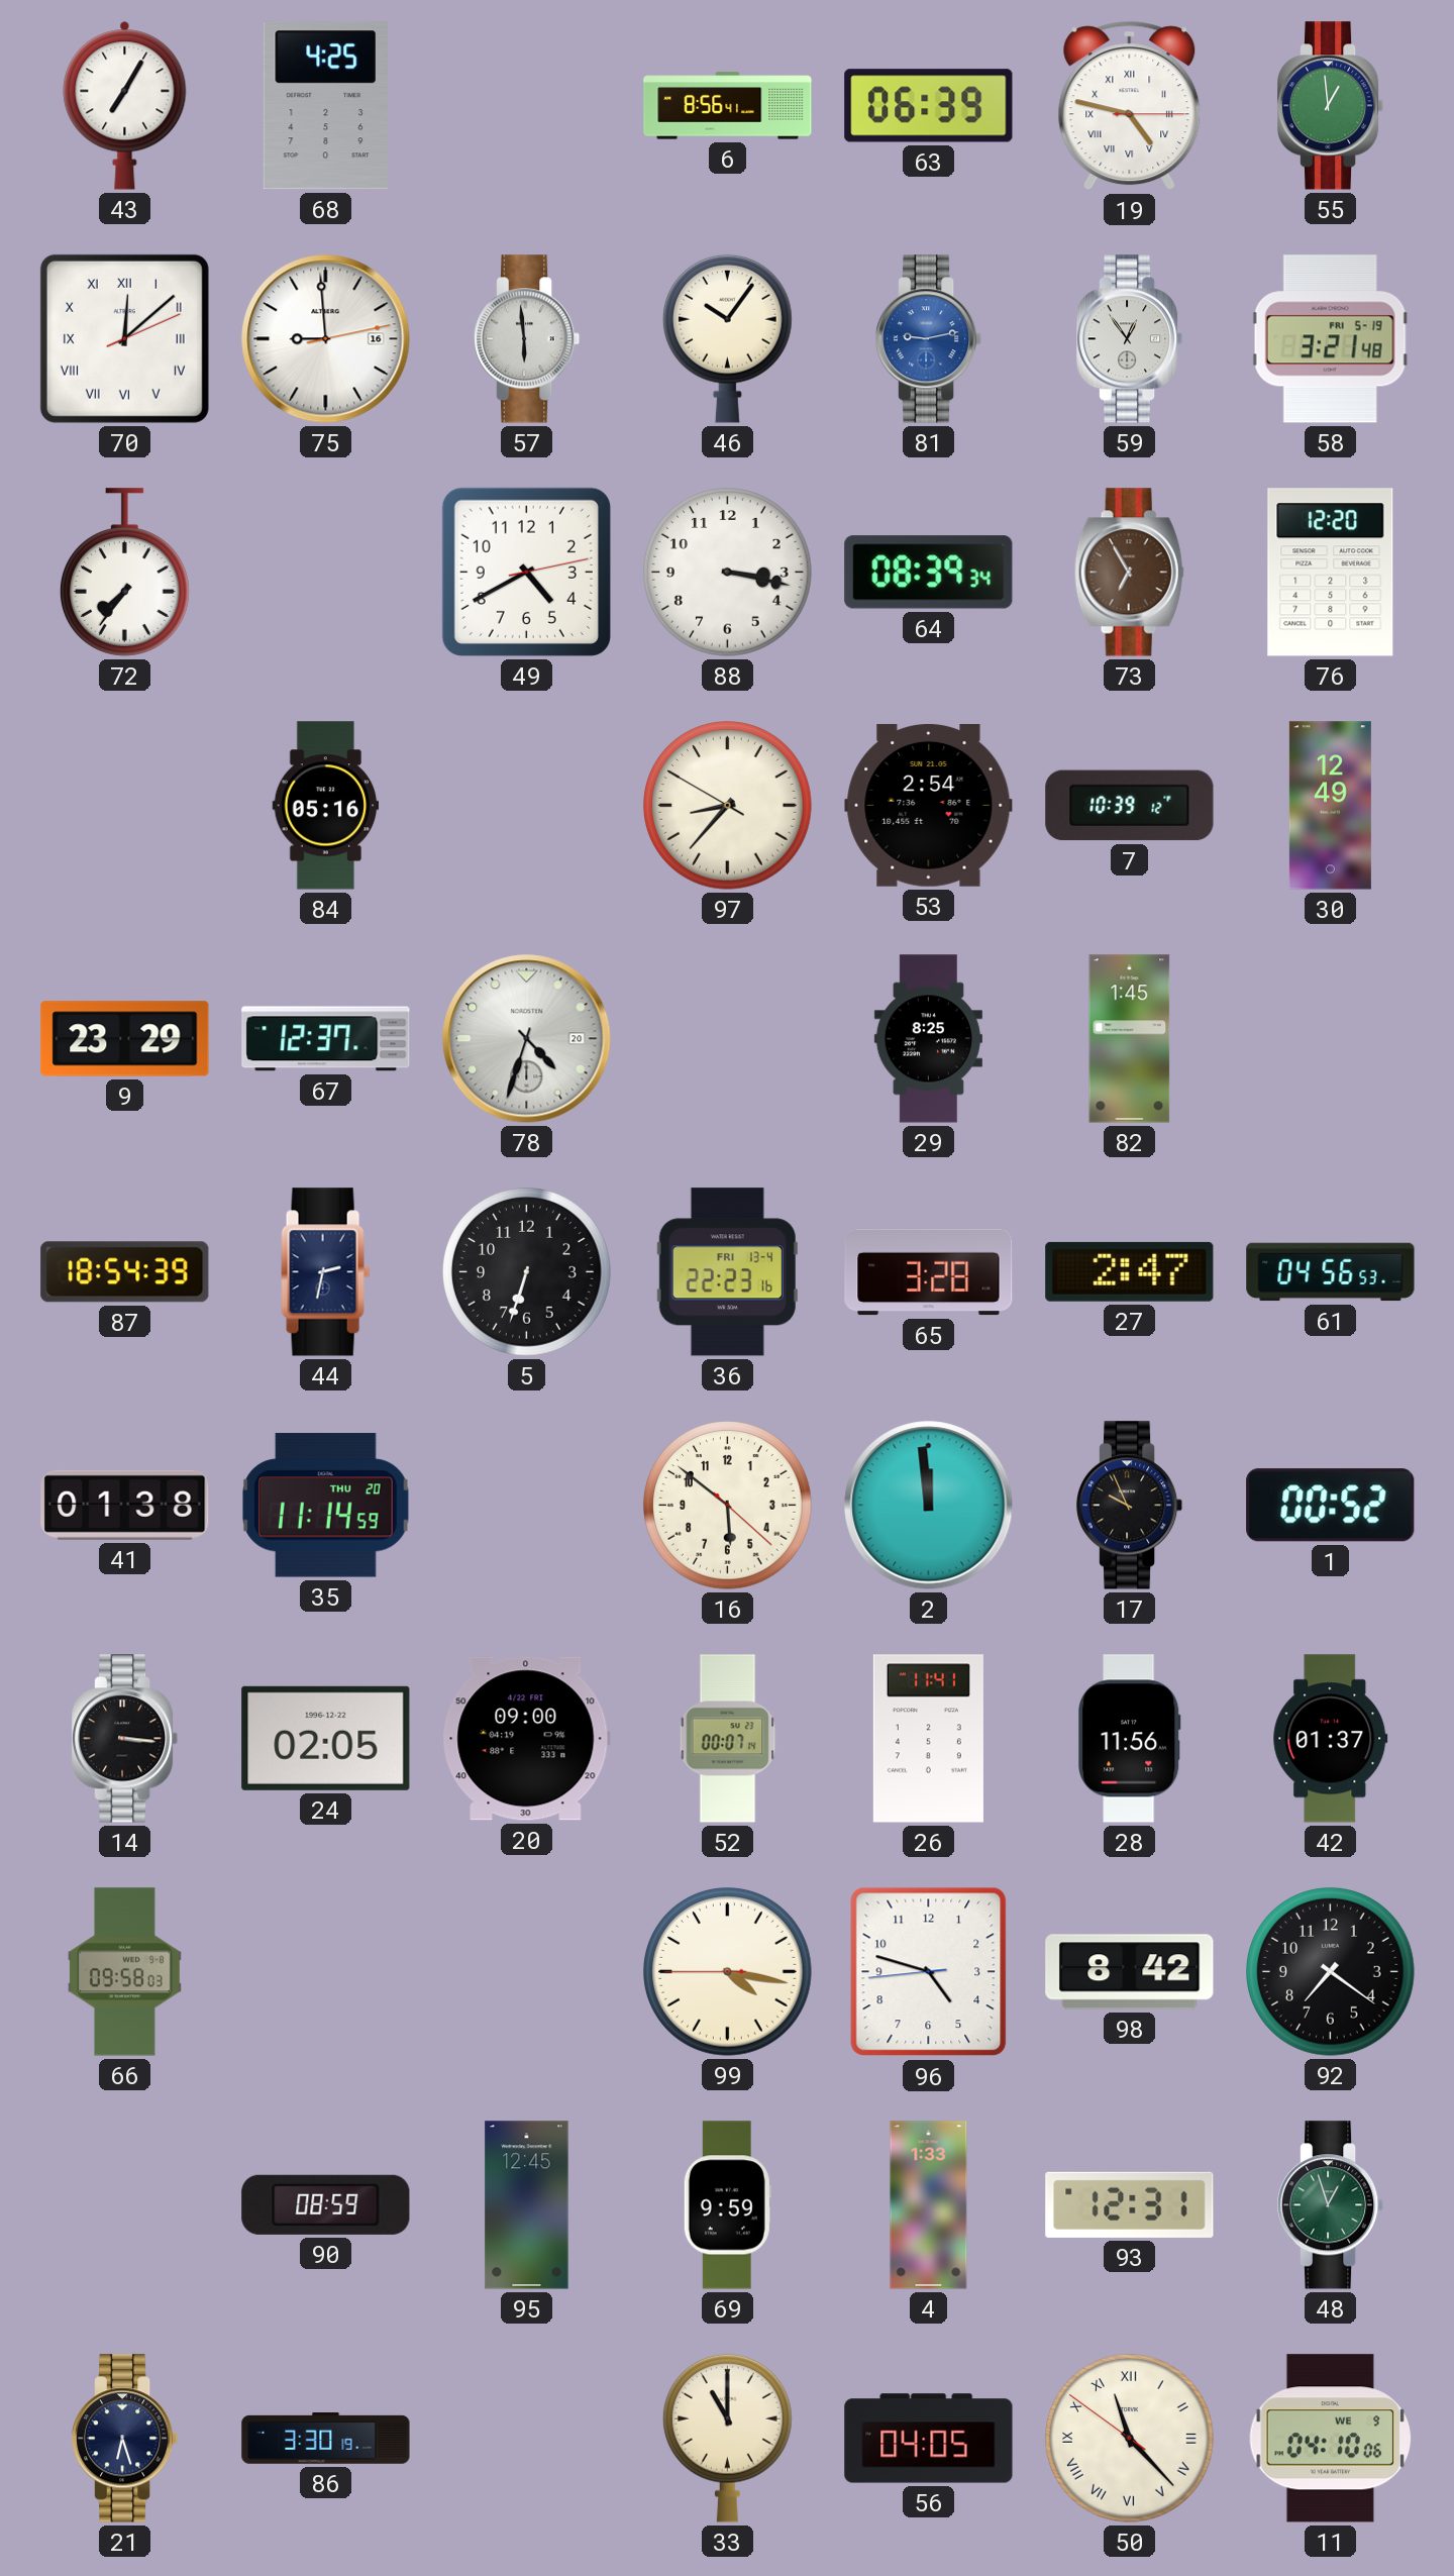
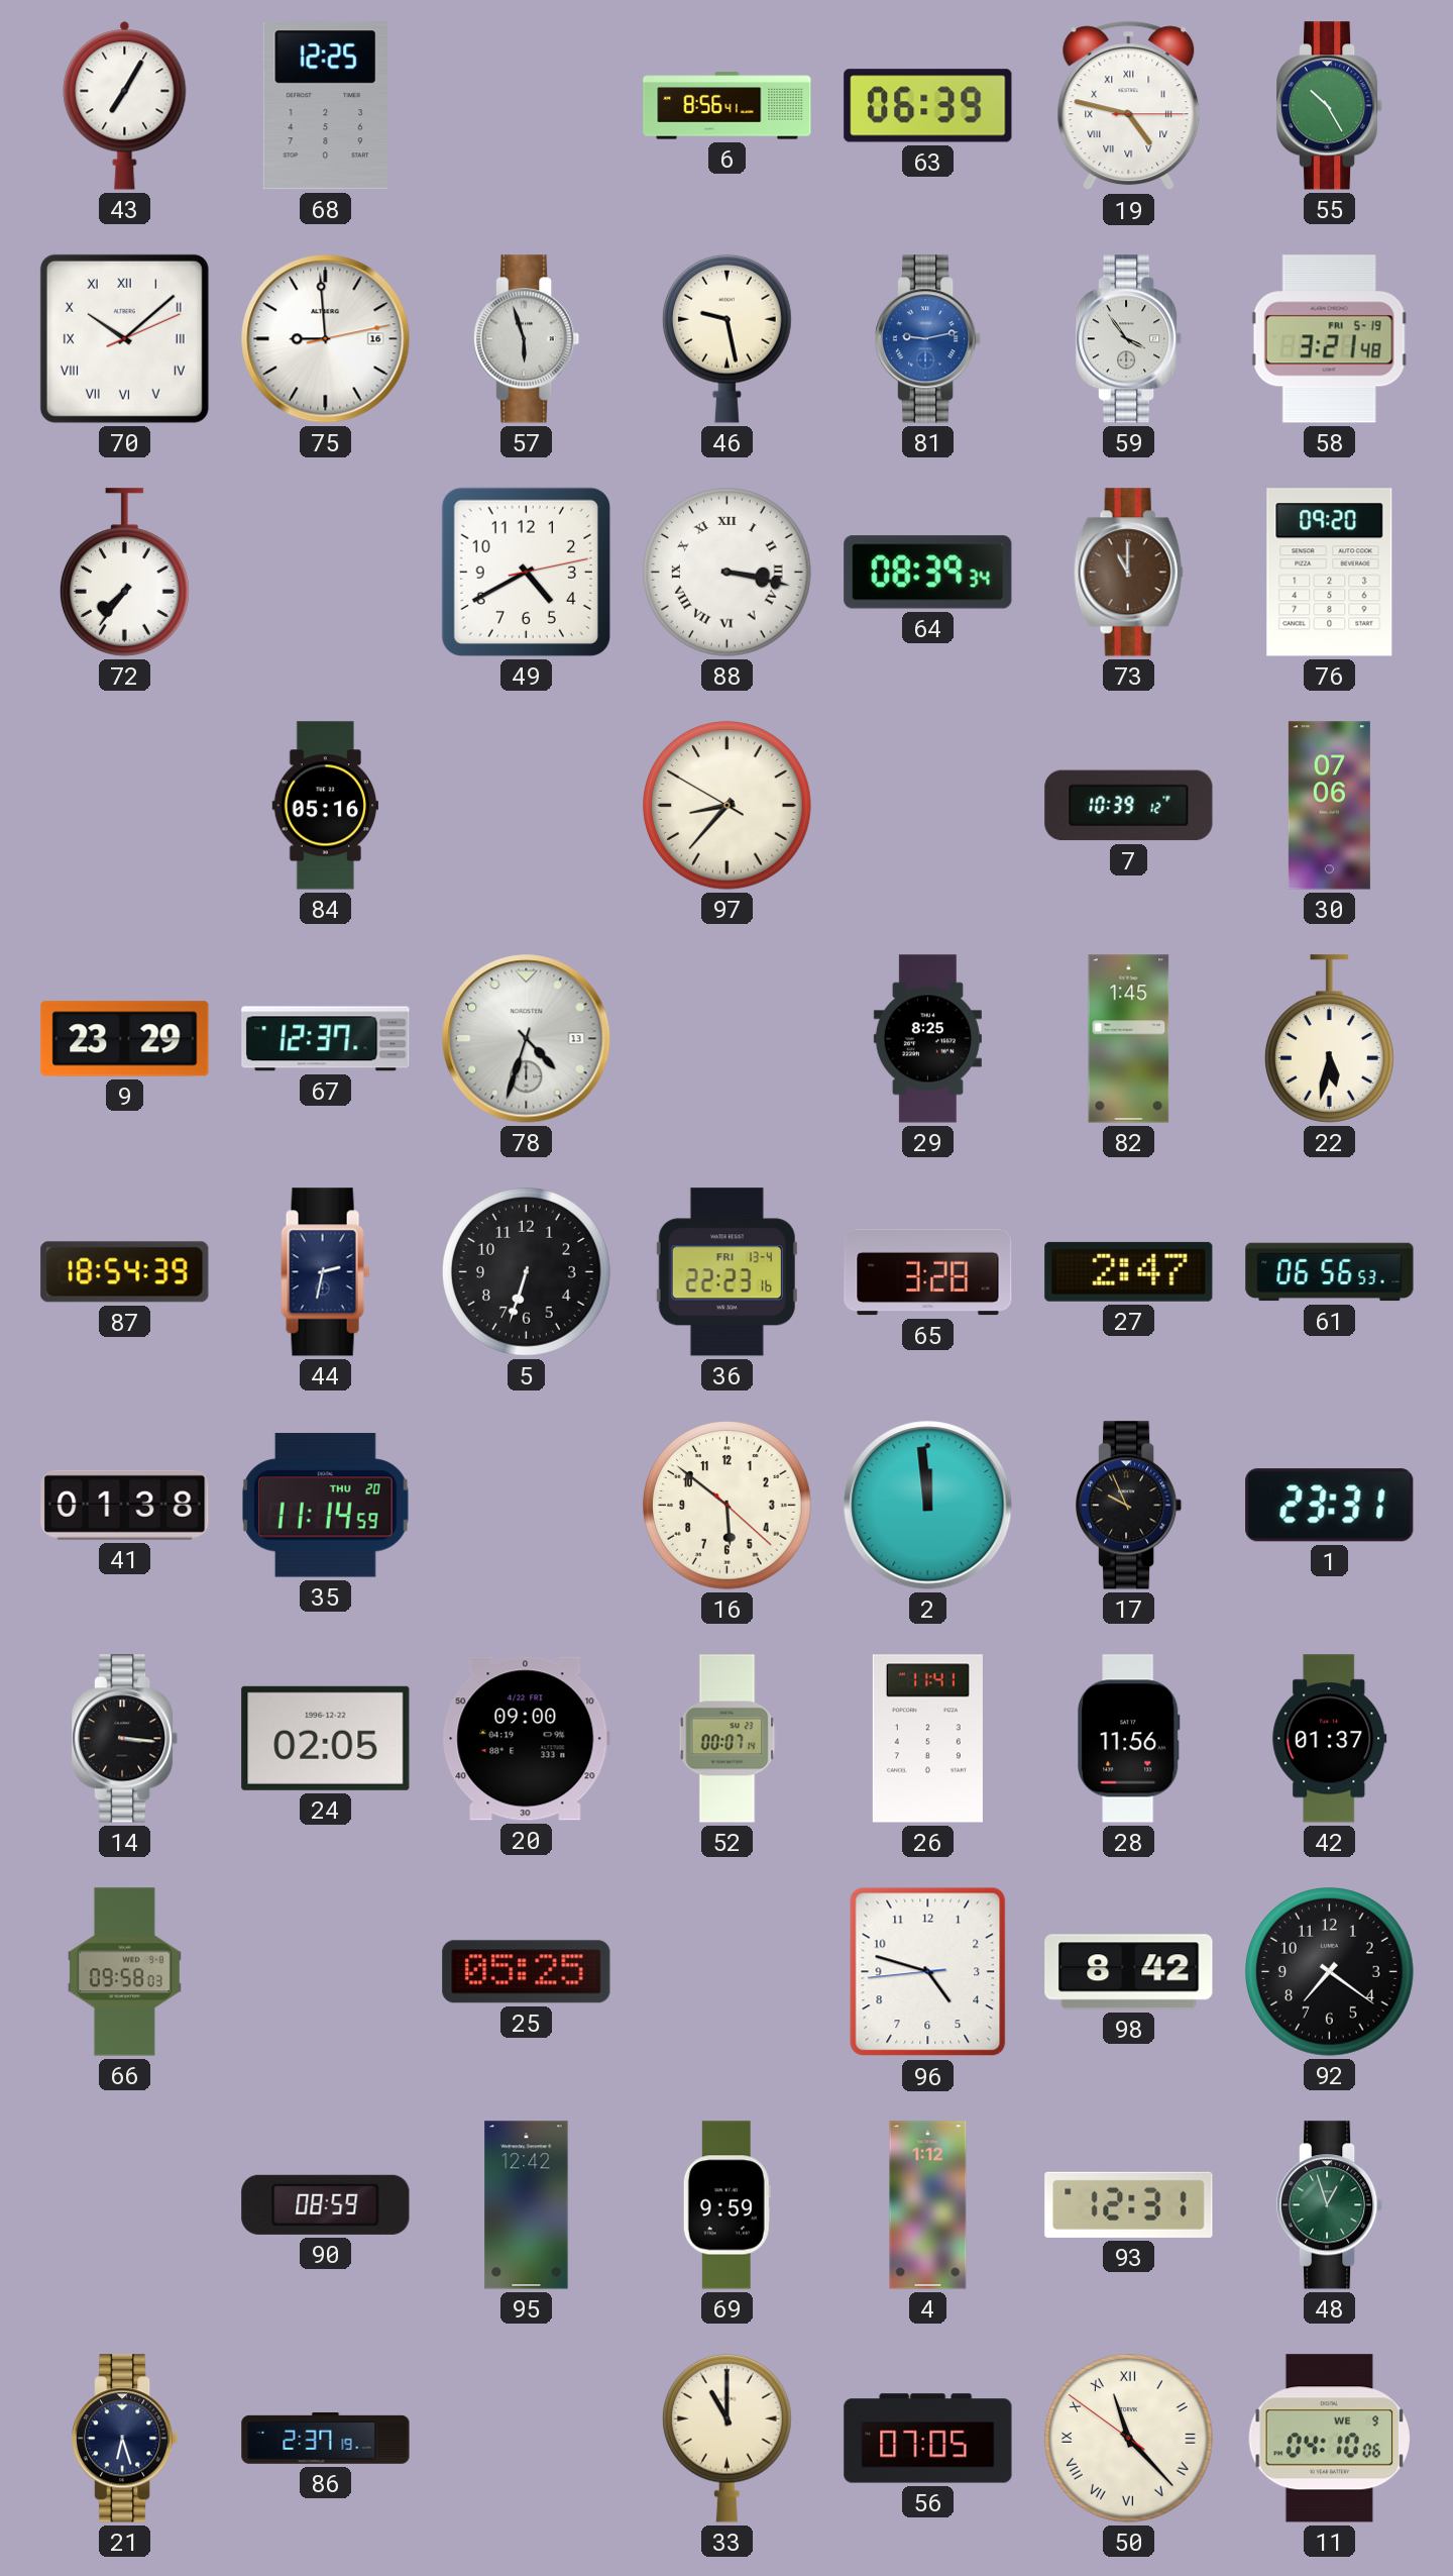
68: 4:25 -> 12:25
55: 12:59 -> 10:25
70: 12:08 -> 10:08
57: 5:59 -> 5:57
46: 10:06 -> 9:28
59: 12:54 -> 3:54
88 numerals: Arabic -> Roman
73: 6:55 -> 11:00
76: 12:20 -> 09:20
53: 2:54 -> none
30: 12:49 -> 07:06
78 date: 20 -> 13
22: none -> 5:32
61: 04:56 -> 06:56
1: 00:52 -> 23:31
25: none -> 05:25
99: 4:16 -> none
95: 12:45 -> 12:42
4: 1:33 -> 1:12
86: 3:30 -> 2:37
56: 04:05 -> 07:05
